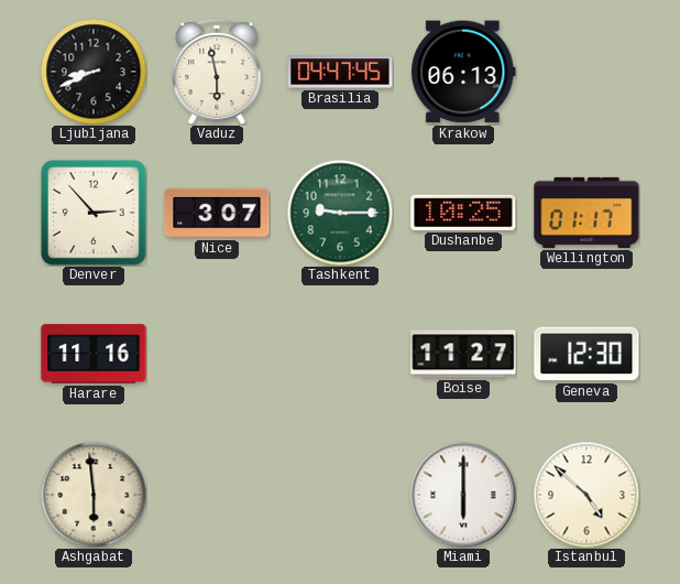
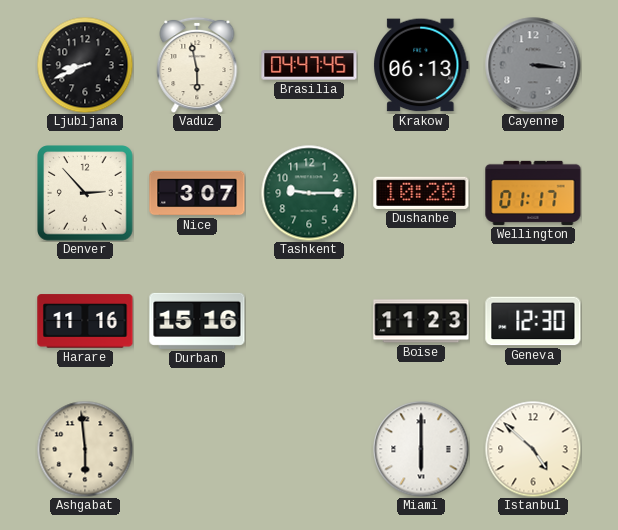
Cayenne: none -> 3:16
Dushanbe: 10:25 -> 10:20
Durban: none -> 15:16
Boise: 11:27 -> 11:23
